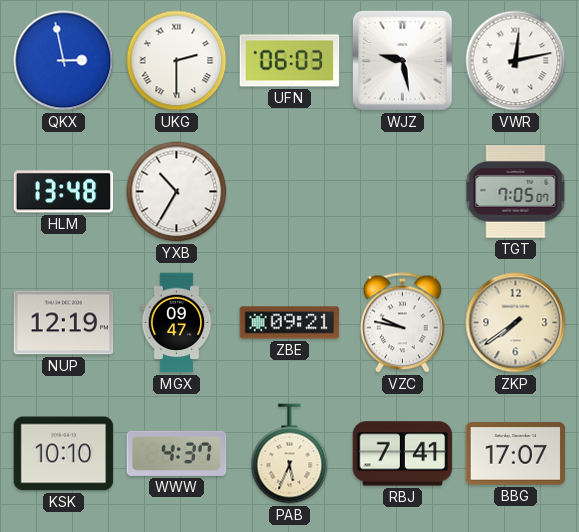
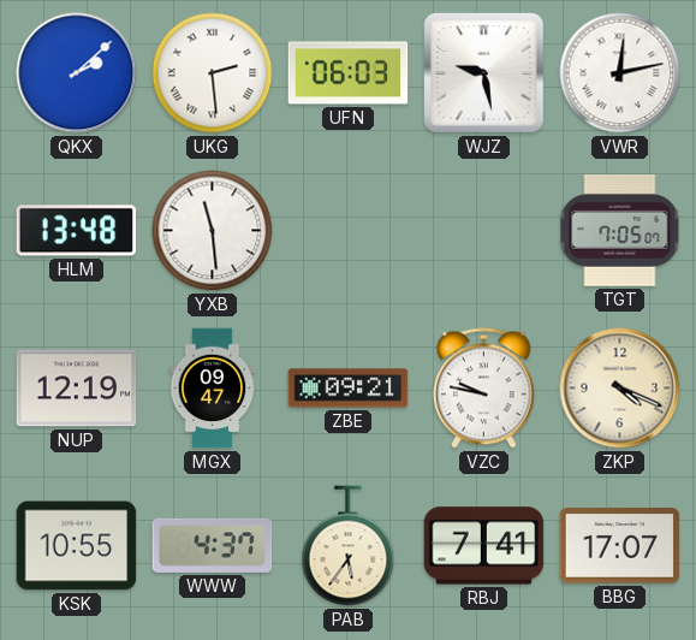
QKX: 2:58 -> 2:08
UKG: 2:30 -> 2:29
YXB: 10:35 -> 11:29
ZKP: 7:39 -> 4:19
KSK: 10:10 -> 10:55
PAB: 5:34 -> 5:36
